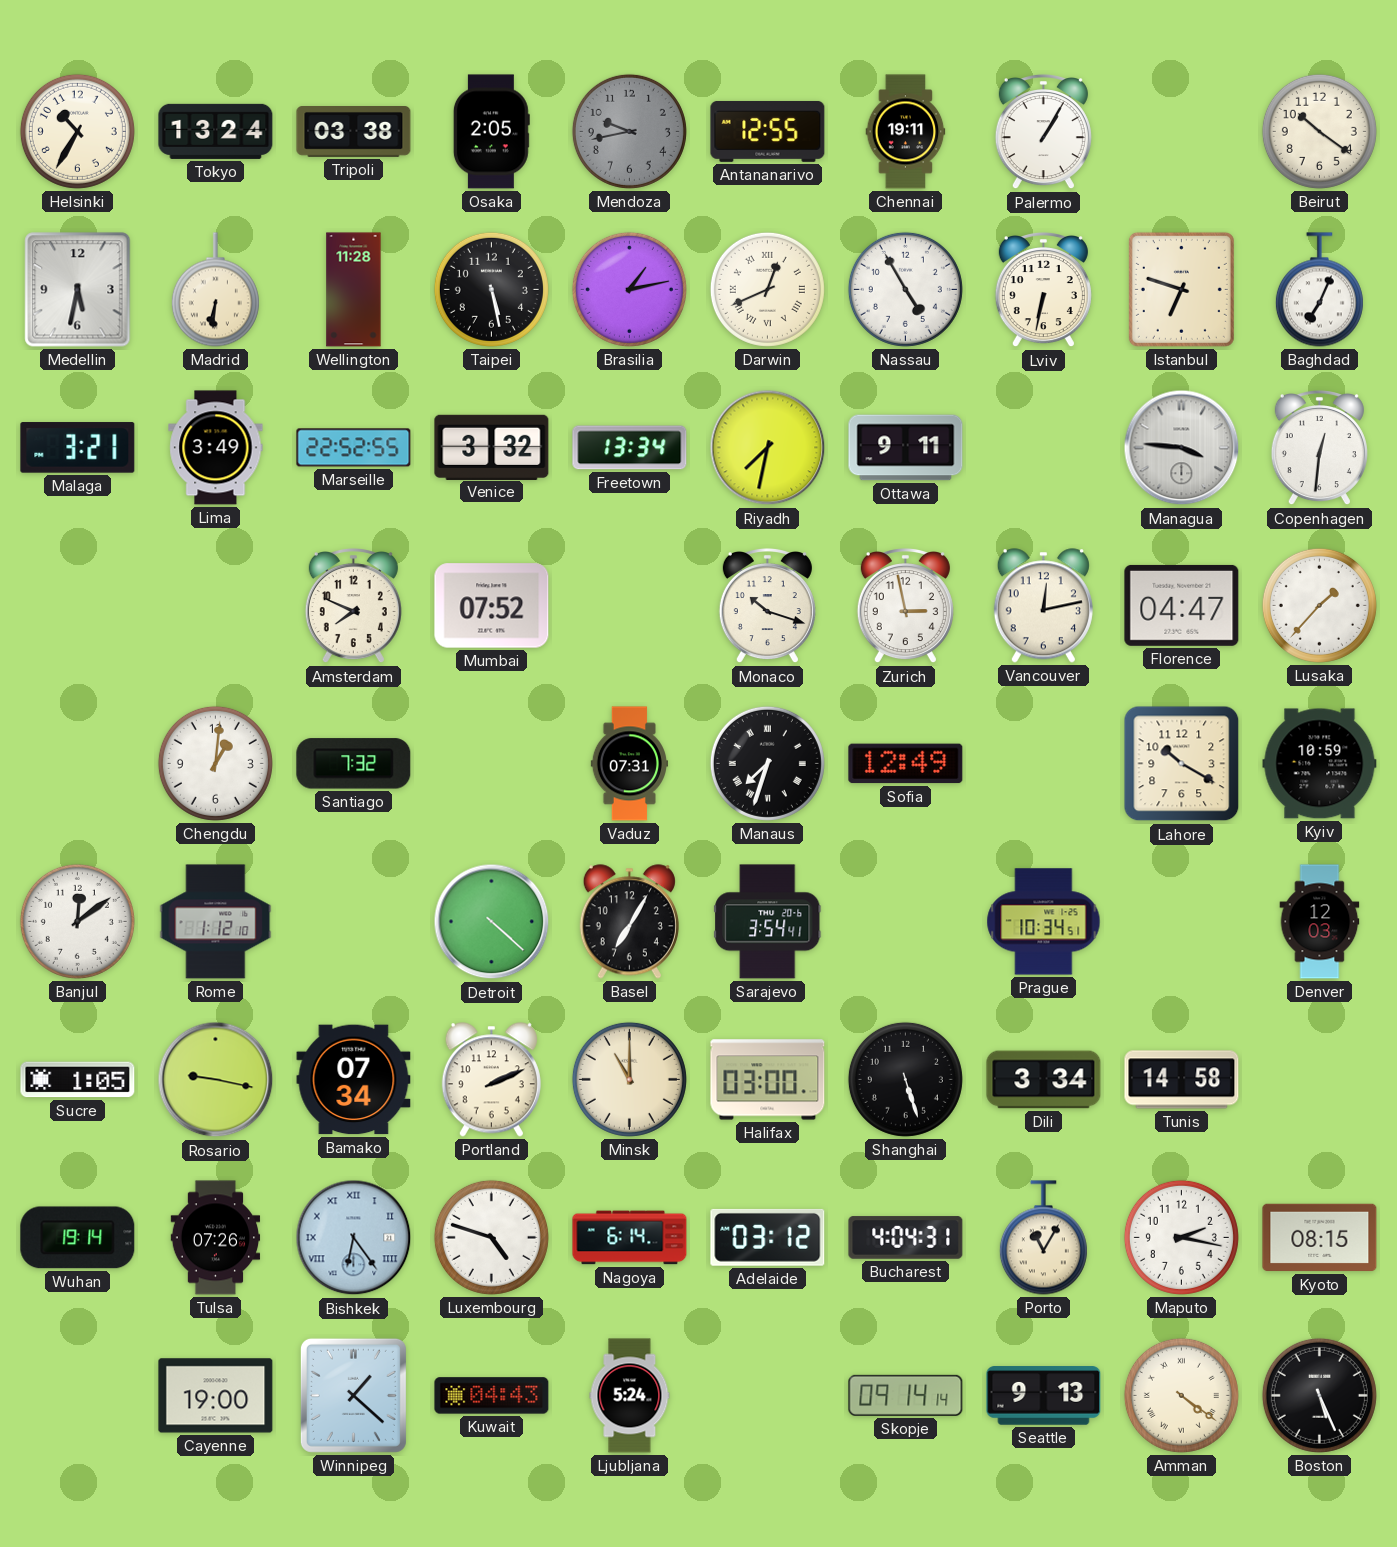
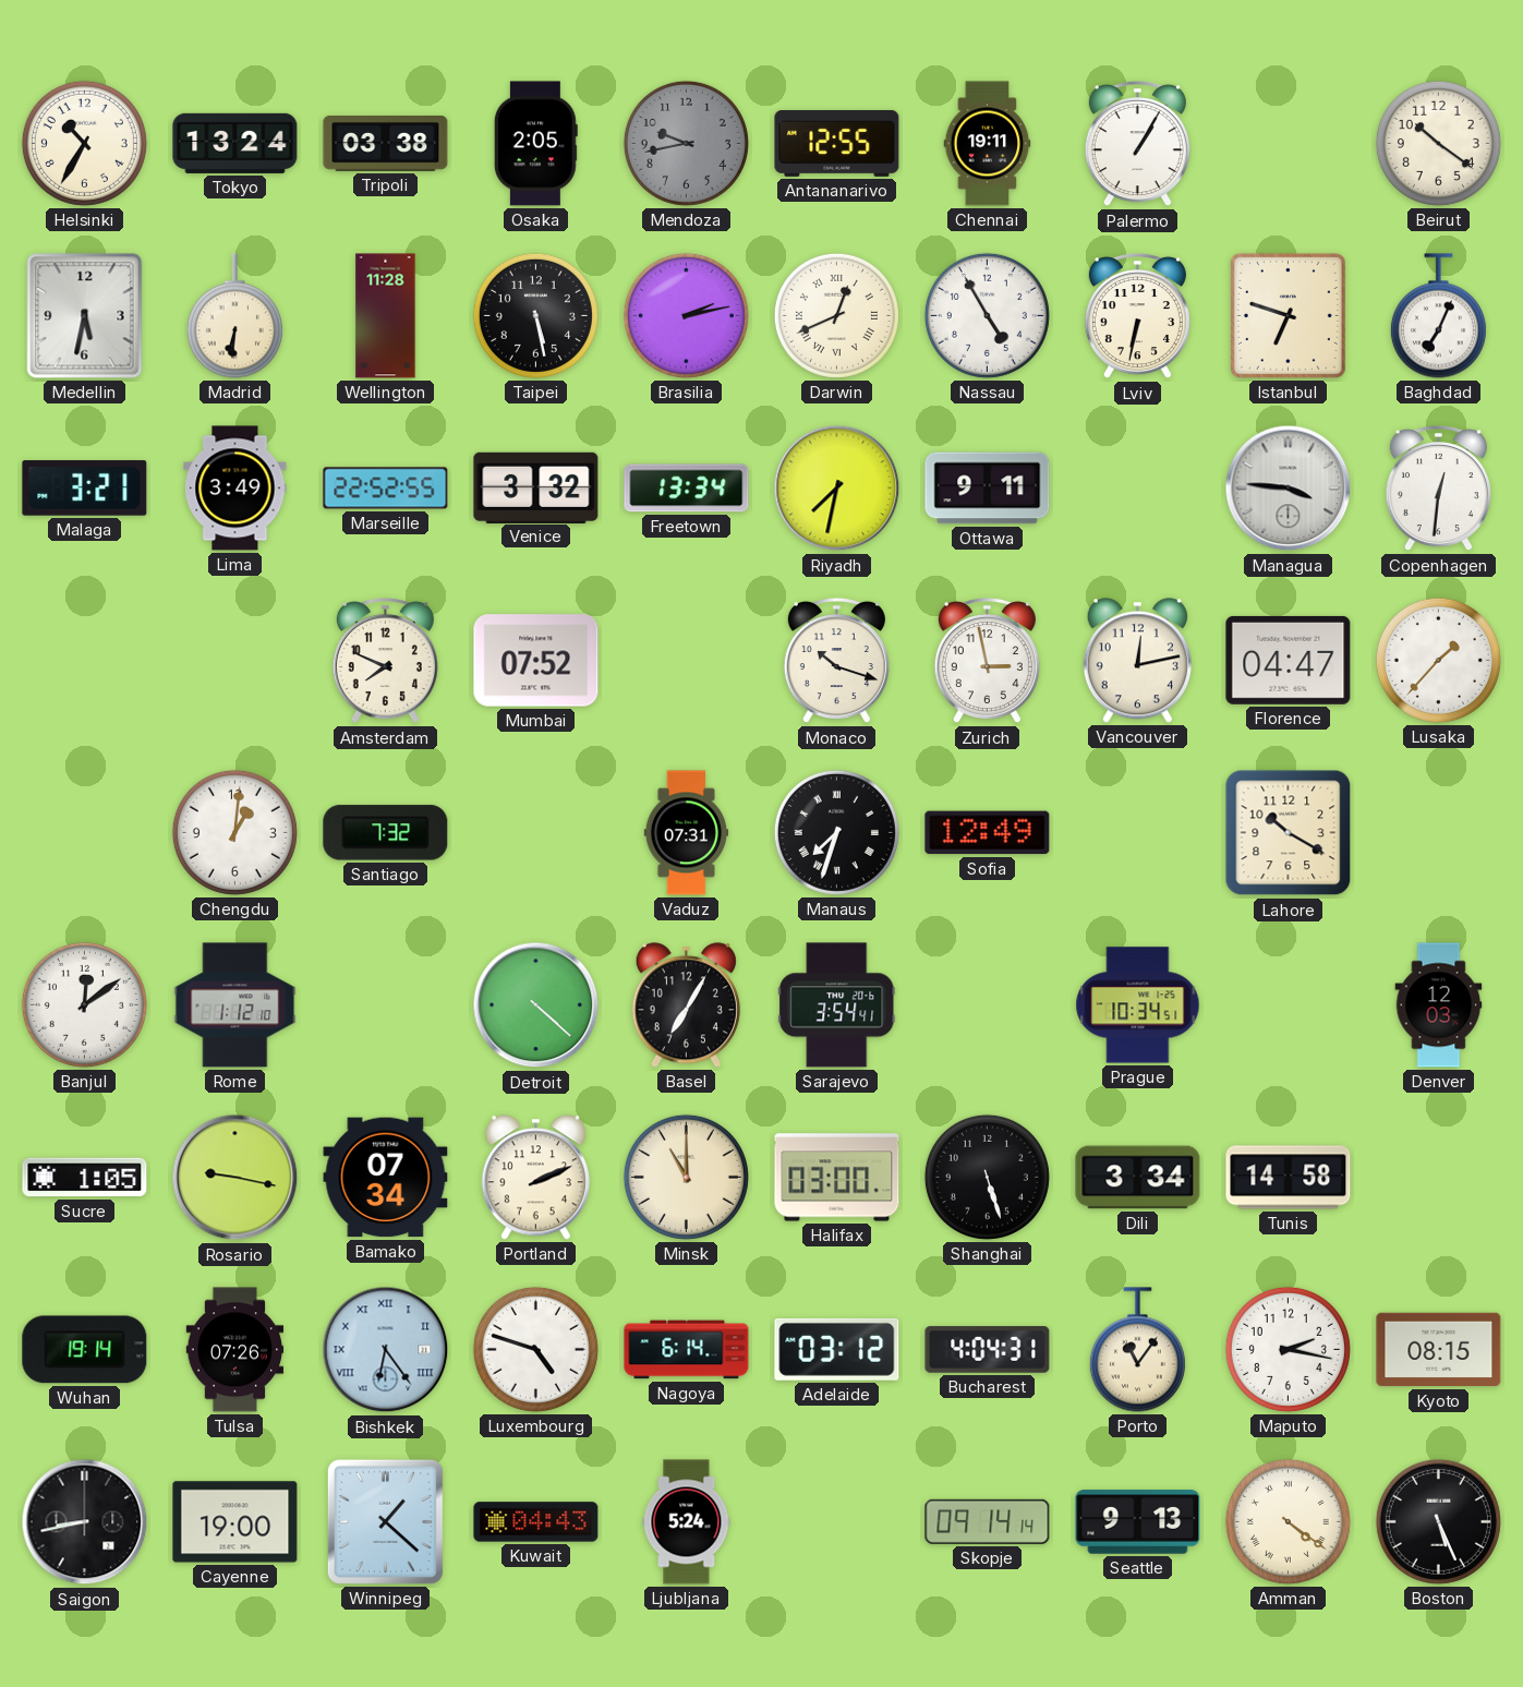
Brasilia: 1:13 -> 2:13
Kyiv: 10:59 -> none
Porto: 11:05 -> 11:06
Saigon: none -> 8:43
